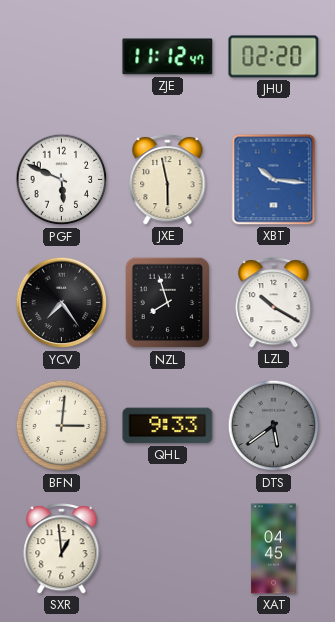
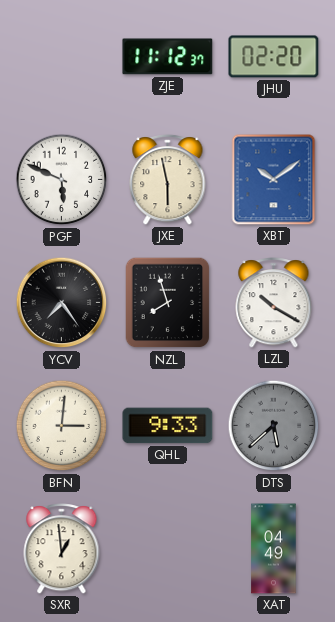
ZJE: 11:12:47 -> 11:12:37
XBT: 10:16 -> 10:09
DTS: 5:39 -> 5:38
XAT: 04:45 -> 04:49
